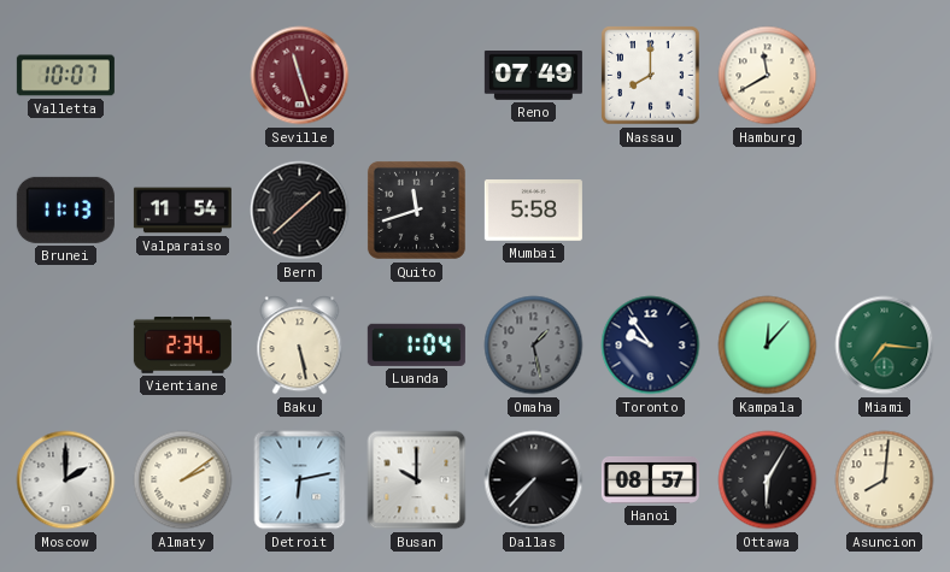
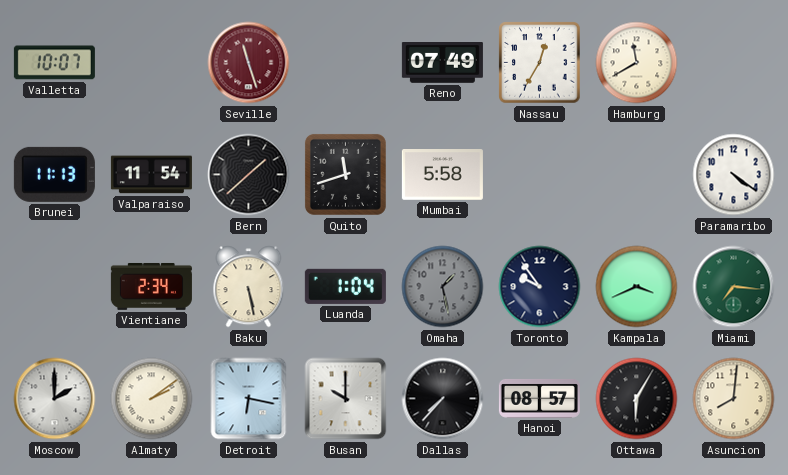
Nassau: 8:00 -> 12:35
Paramaribo: none -> 4:21
Kampala: 12:07 -> 3:41
Detroit: 6:13 -> 6:17
